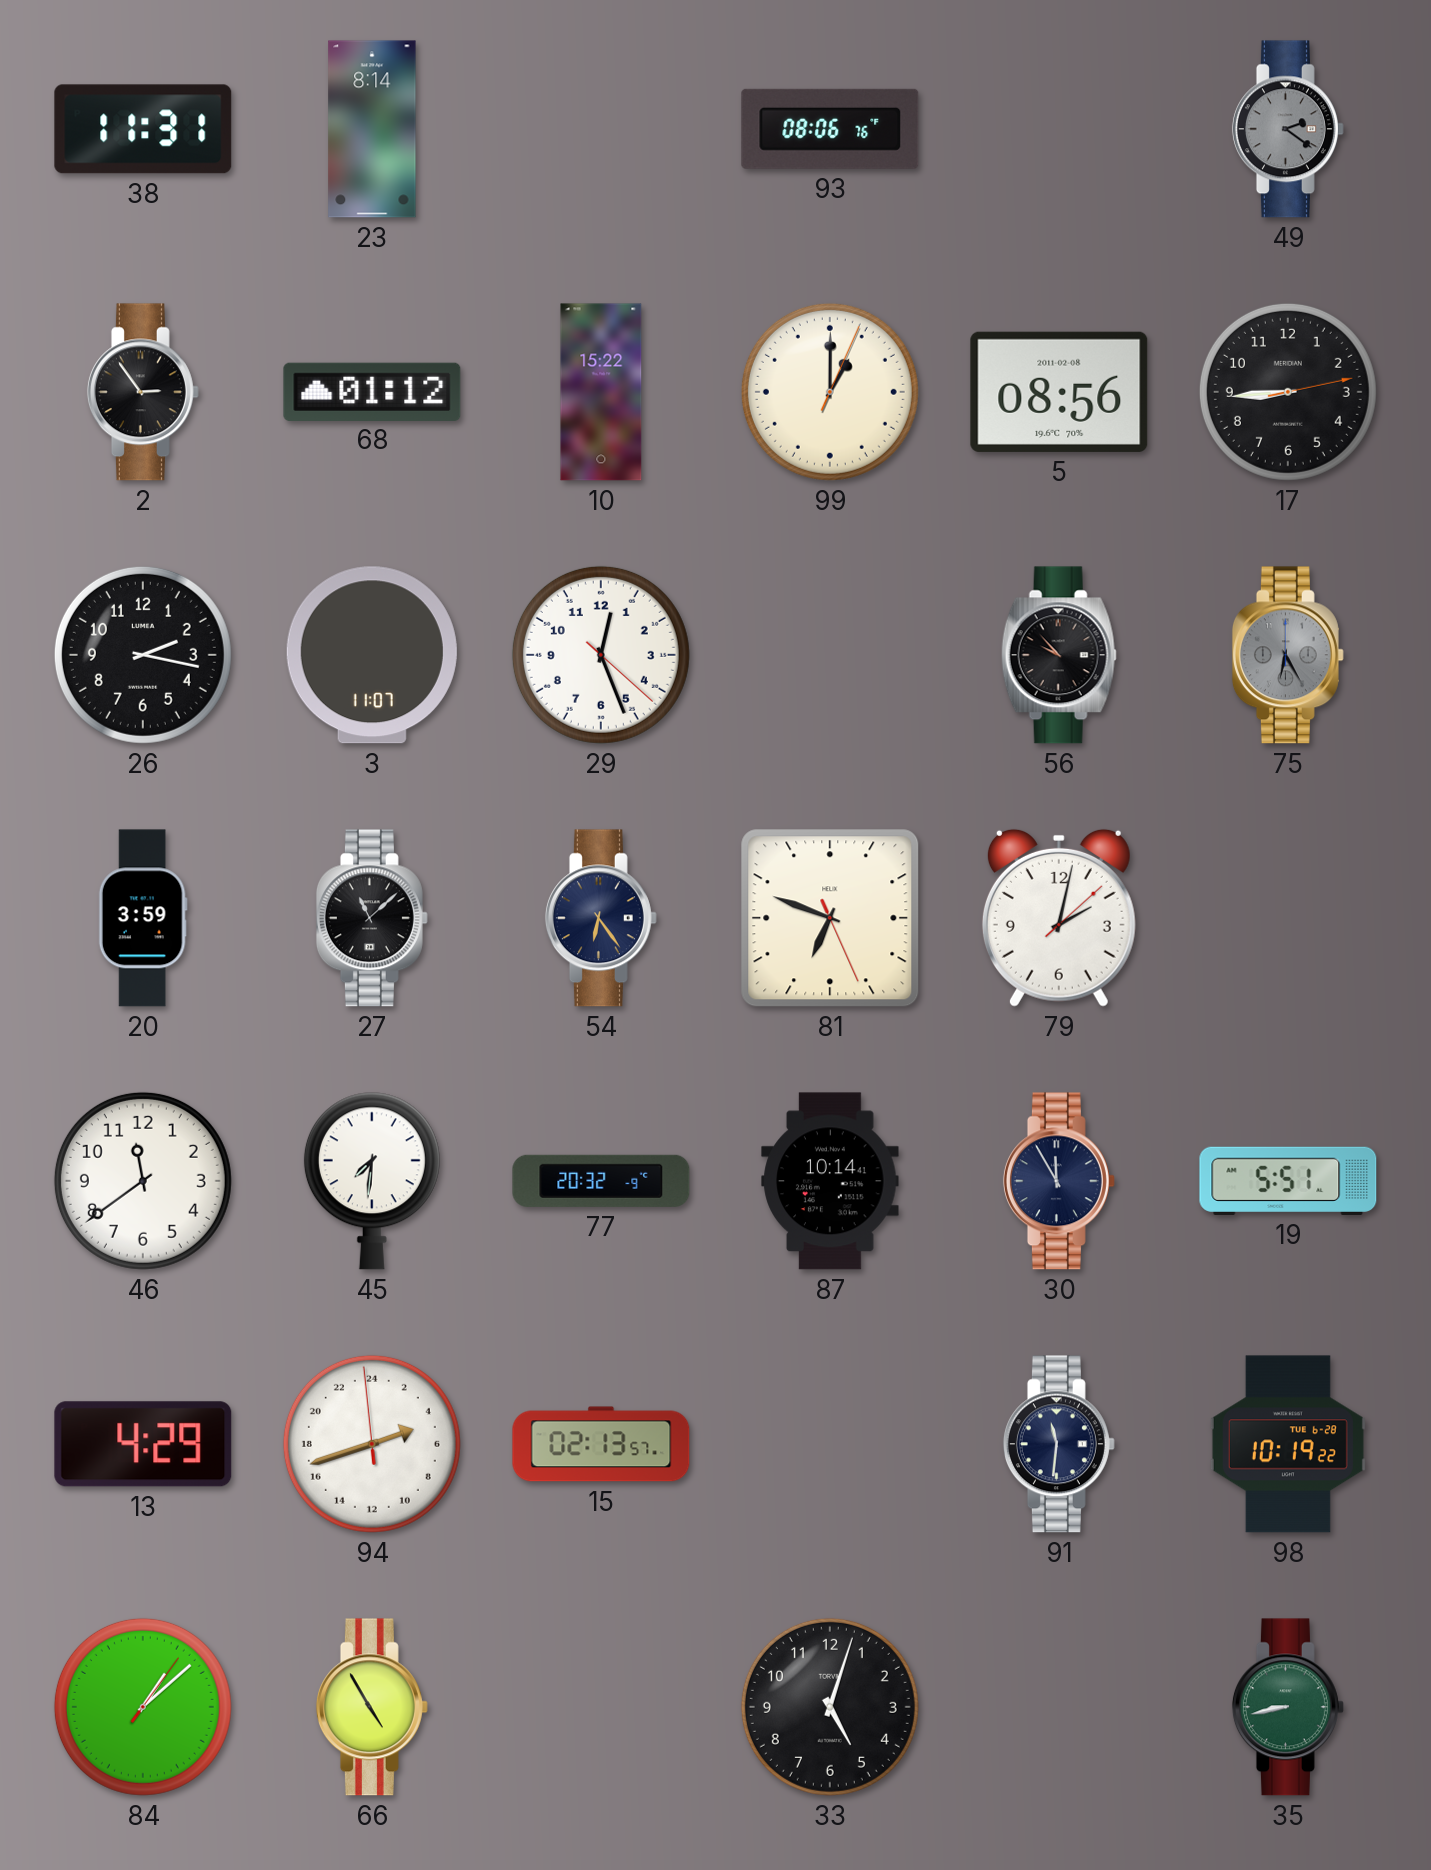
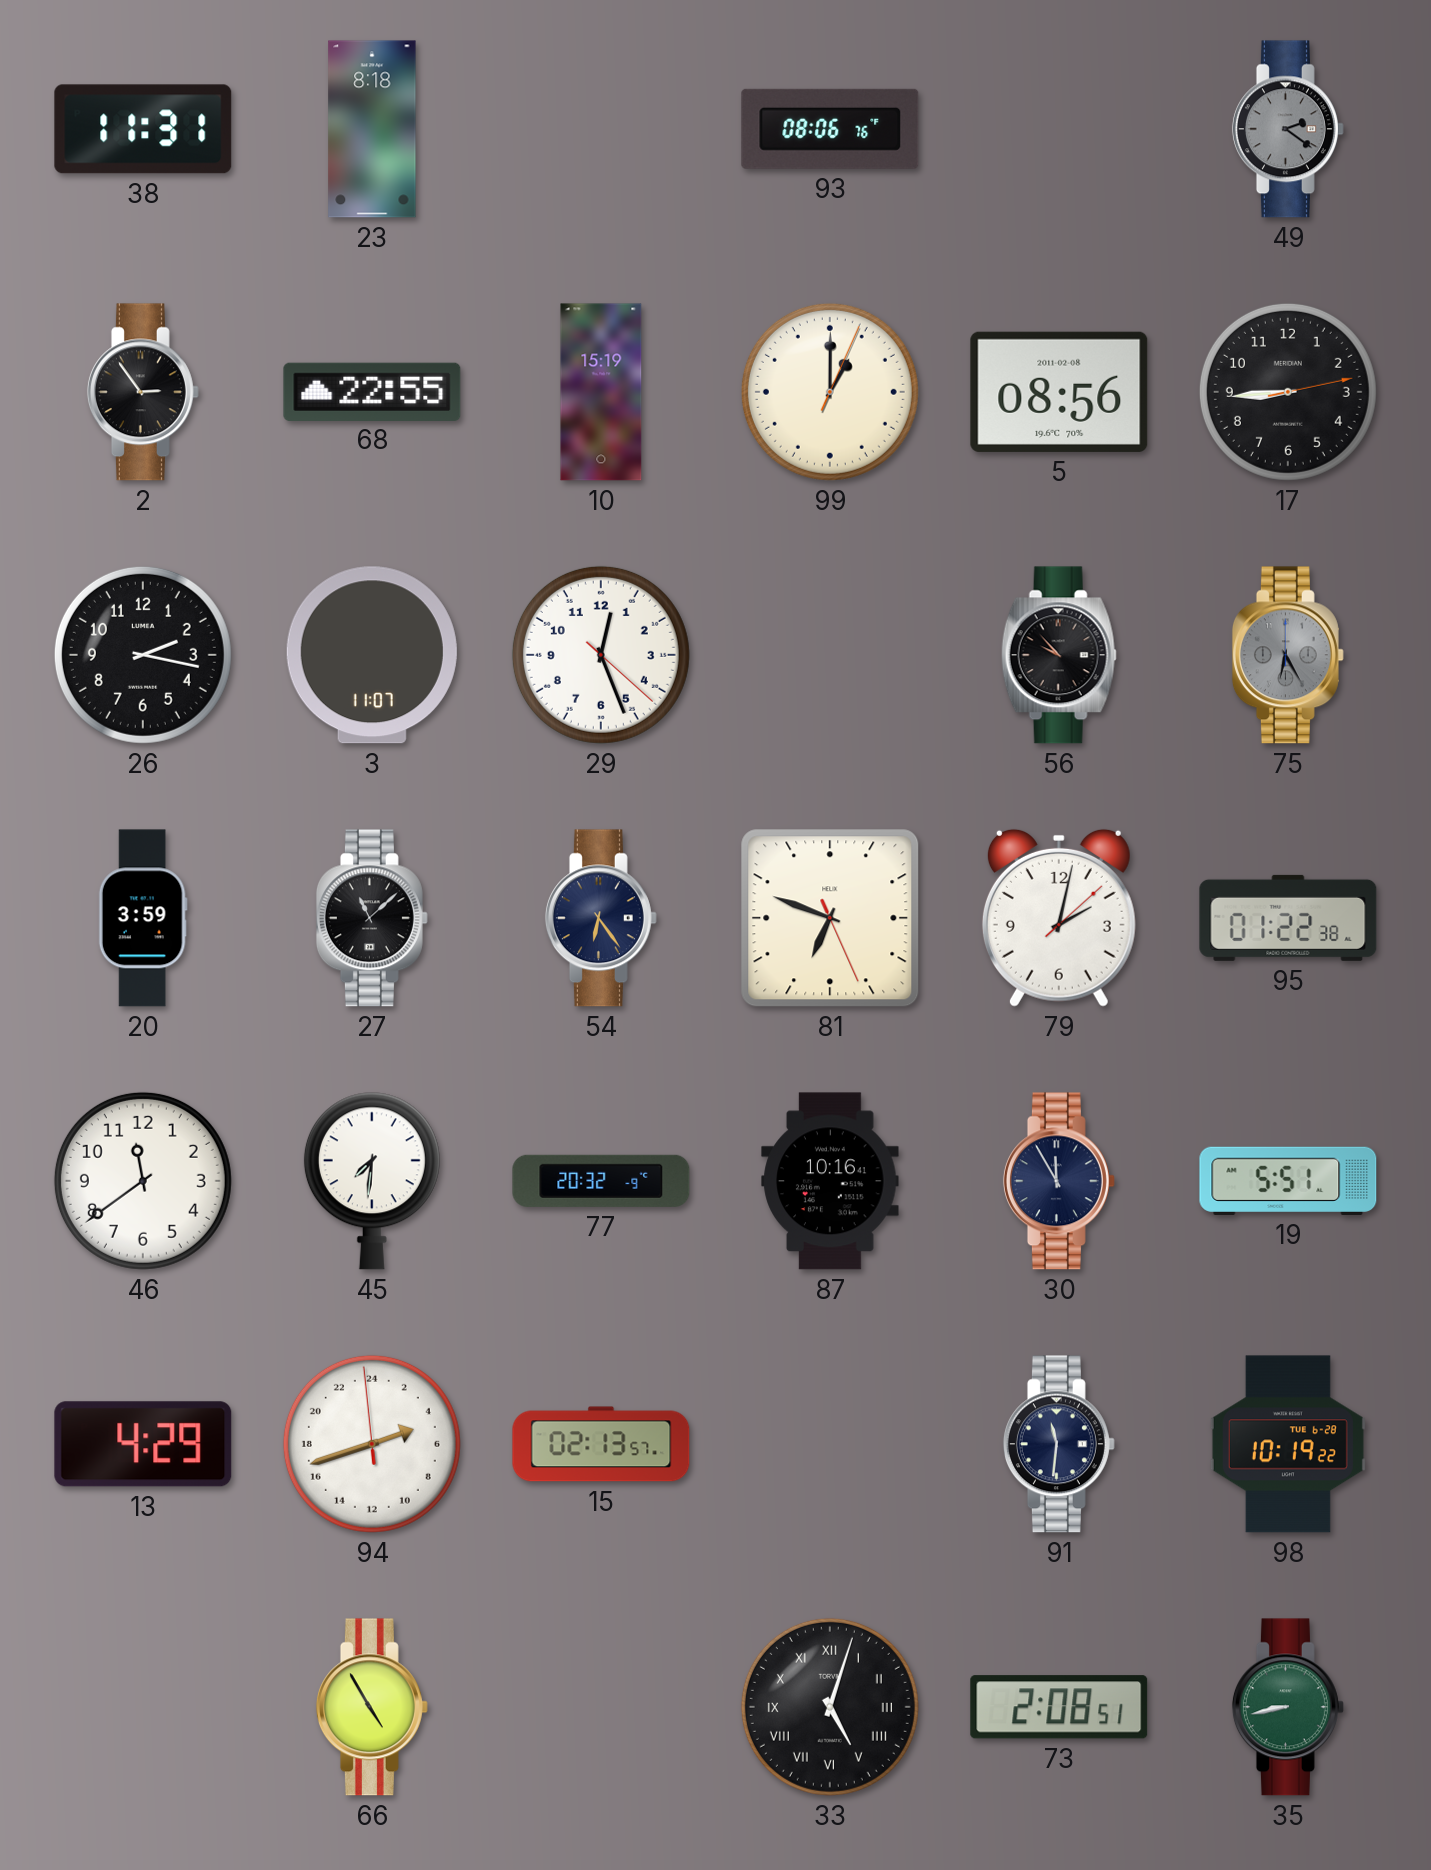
23: 8:14 -> 8:18
68: 01:12 -> 22:55
10: 15:22 -> 15:19
95: none -> 01:22
87: 10:14 -> 10:16
84: 1:08 -> none
33 numerals: Arabic -> Roman
73: none -> 2:08
